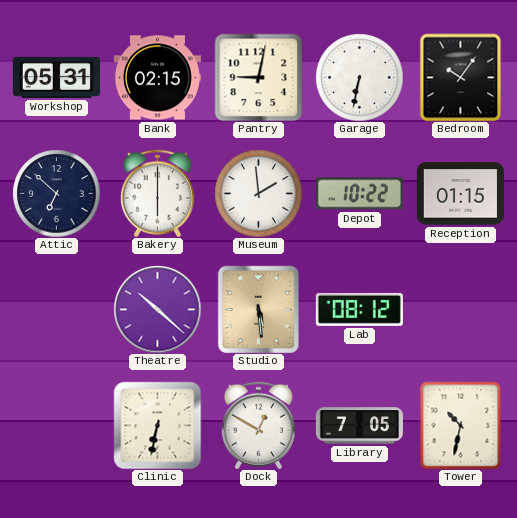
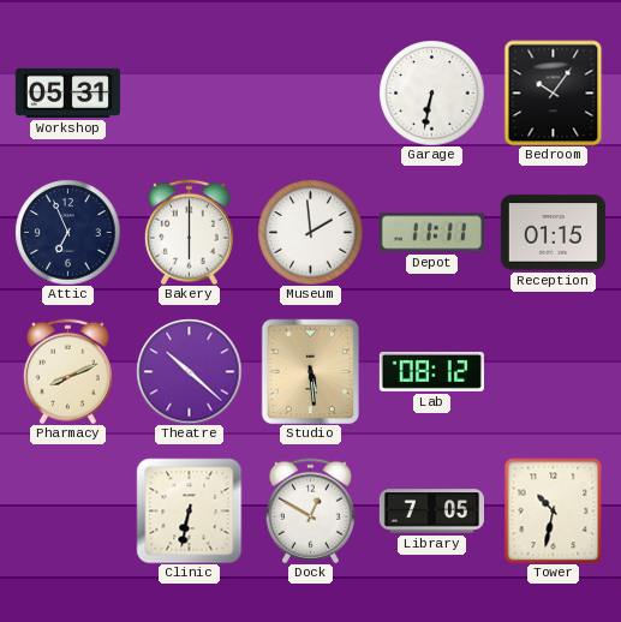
Bank: 02:15 -> none
Pantry: 9:02 -> none
Attic: 6:52 -> 6:56
Depot: 10:22 -> 11:11
Pharmacy: none -> 8:11
